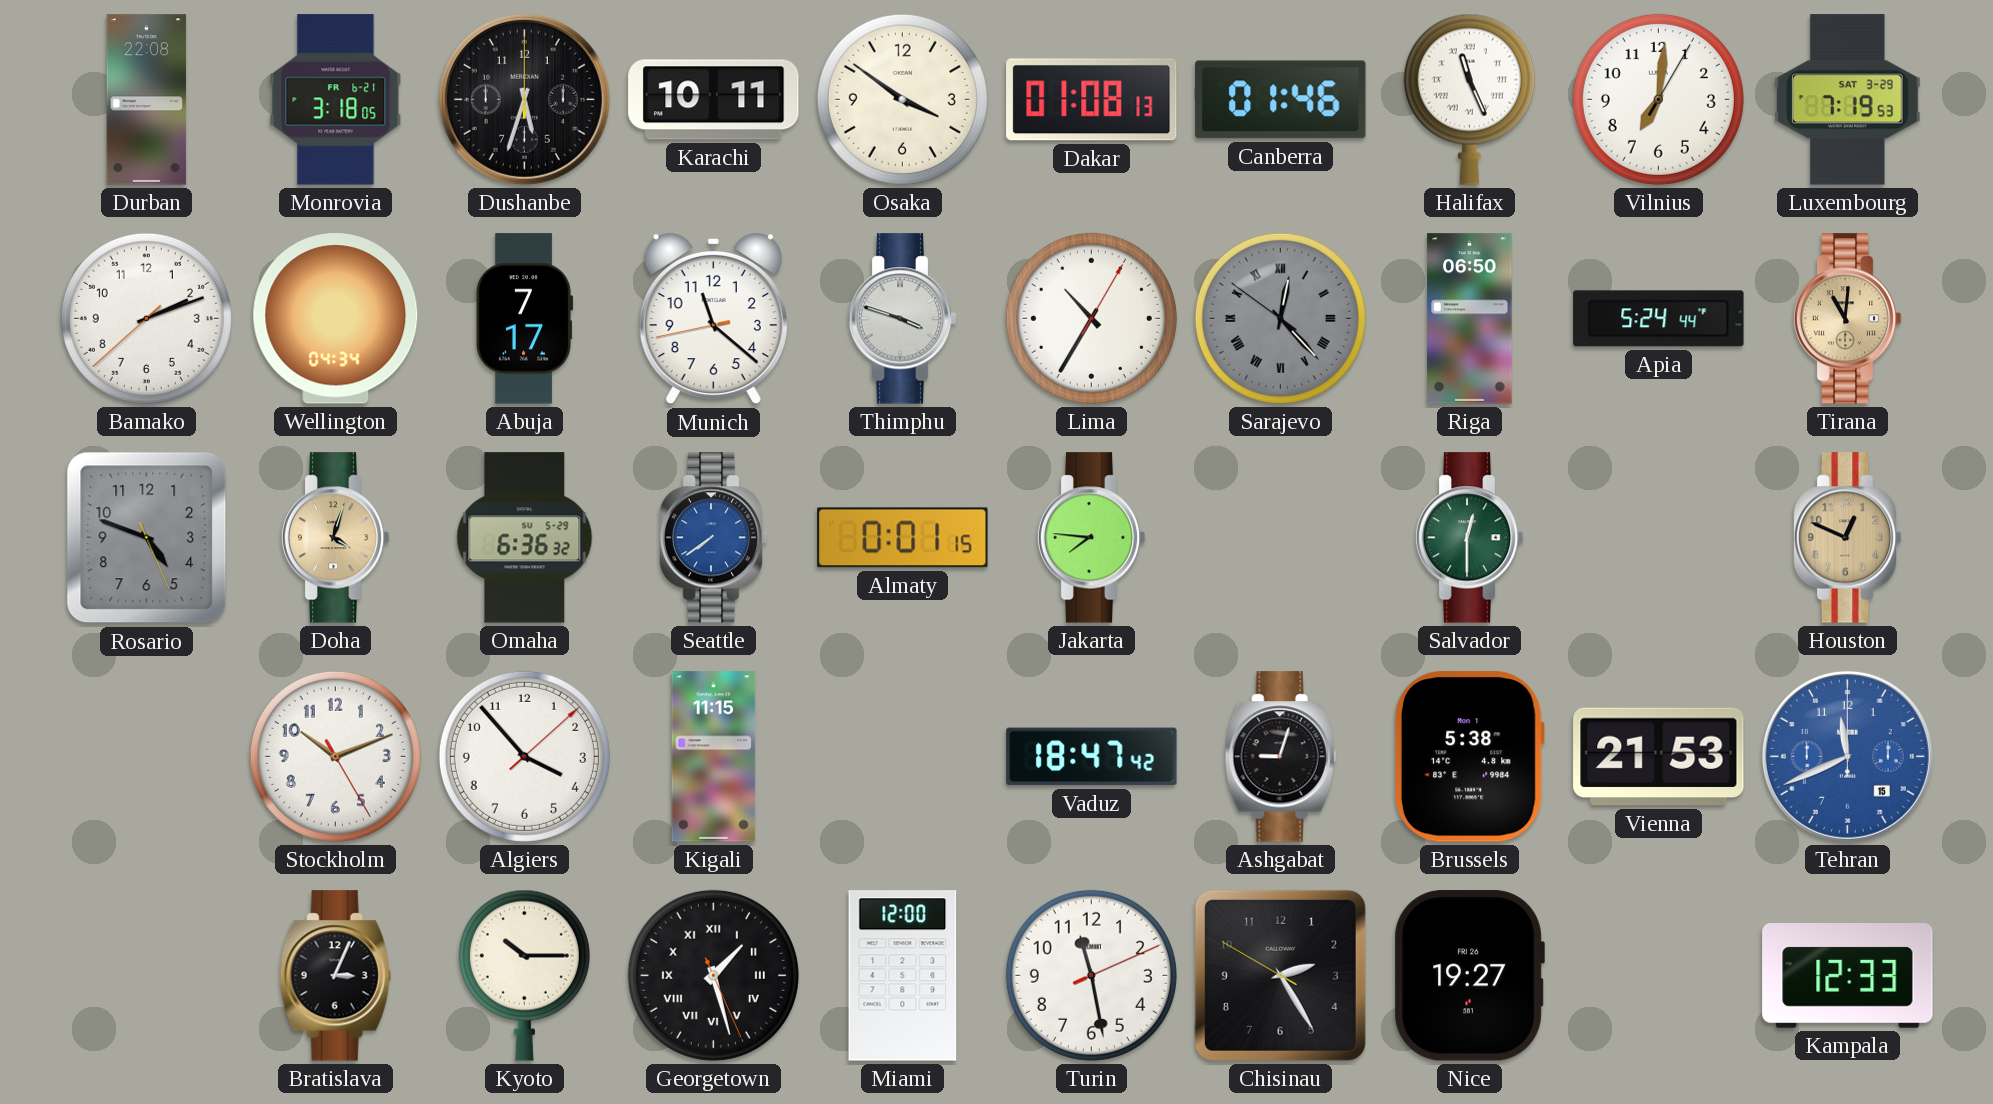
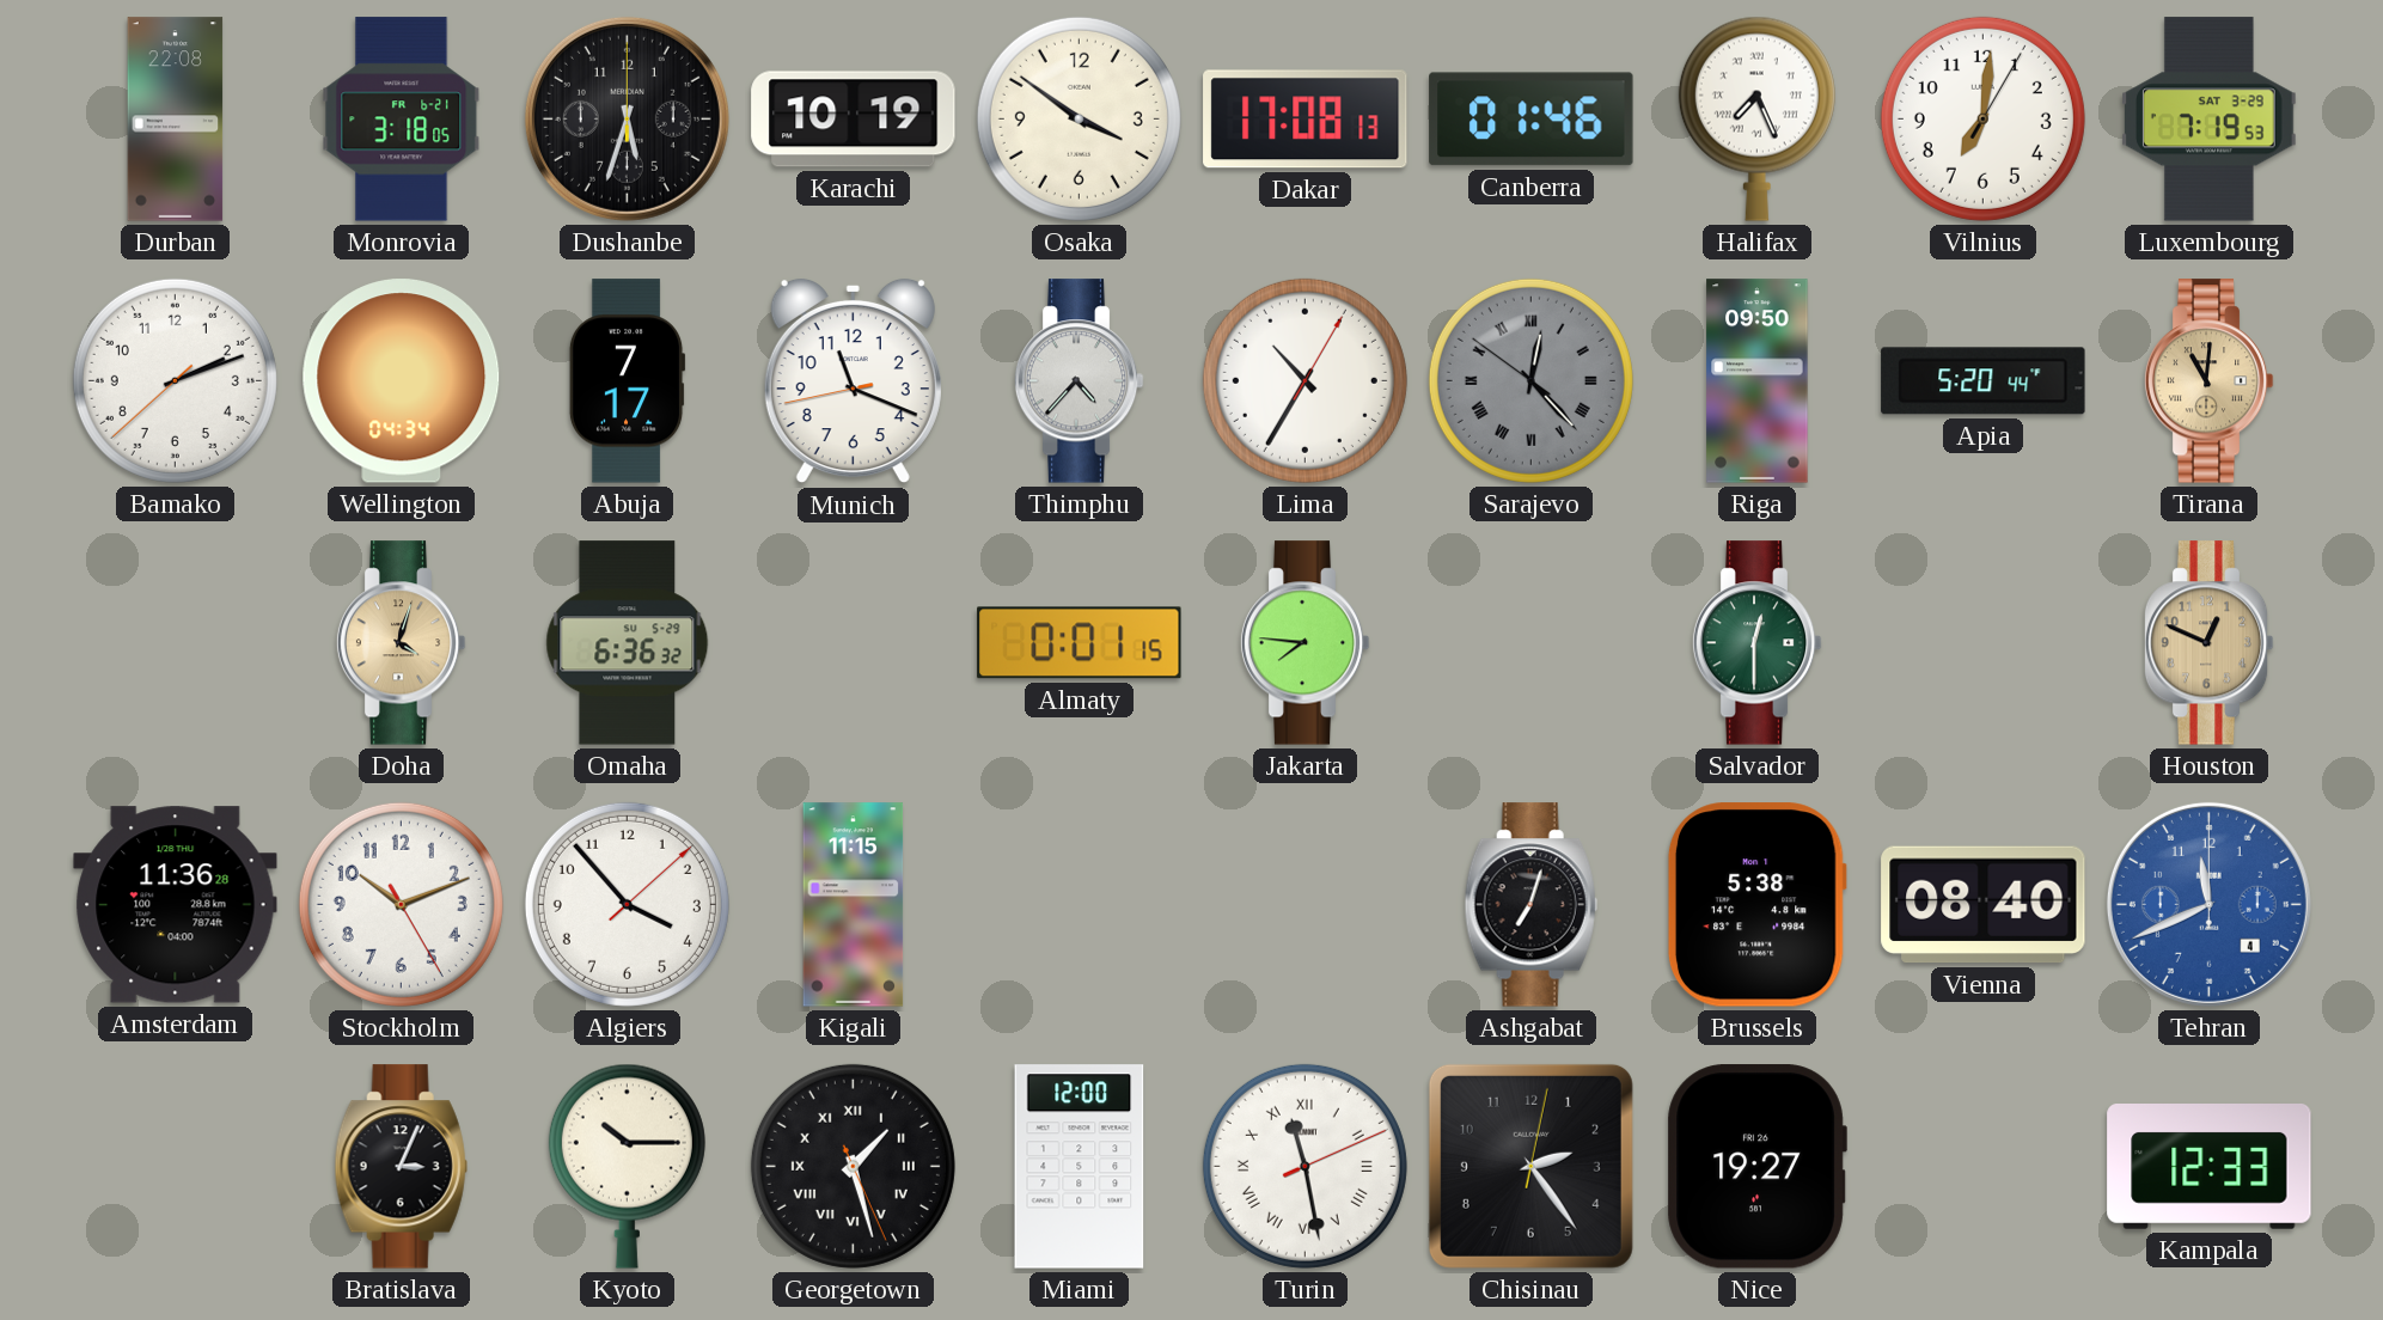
Karachi: 10:11 -> 10:19
Dakar: 01:08 -> 17:08
Halifax: 11:26 -> 7:26
Munich: 11:21 -> 11:18
Thimphu: 3:48 -> 4:37
Riga: 06:50 -> 09:50
Apia: 5:24 -> 5:20
Rosario: 4:48 -> none
Seattle: 7:39 -> none
Amsterdam: none -> 11:36
Vaduz: 18:47 -> none
Ashgabat: 9:03 -> 7:03
Vienna: 21:53 -> 08:40
Tehran date: 15 -> 4
Turin numerals: Arabic -> Roman
Chisinau: 2:24:50 -> 2:24:02
